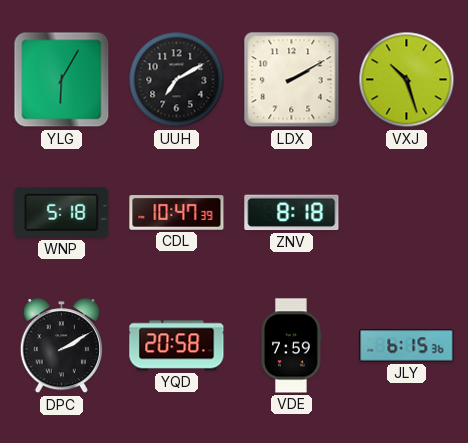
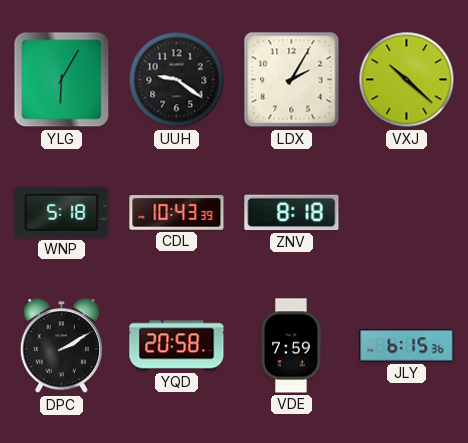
UUH: 7:10 -> 9:21
LDX: 2:10 -> 2:05
VXJ: 10:27 -> 10:22
CDL: 10:47 -> 10:43
